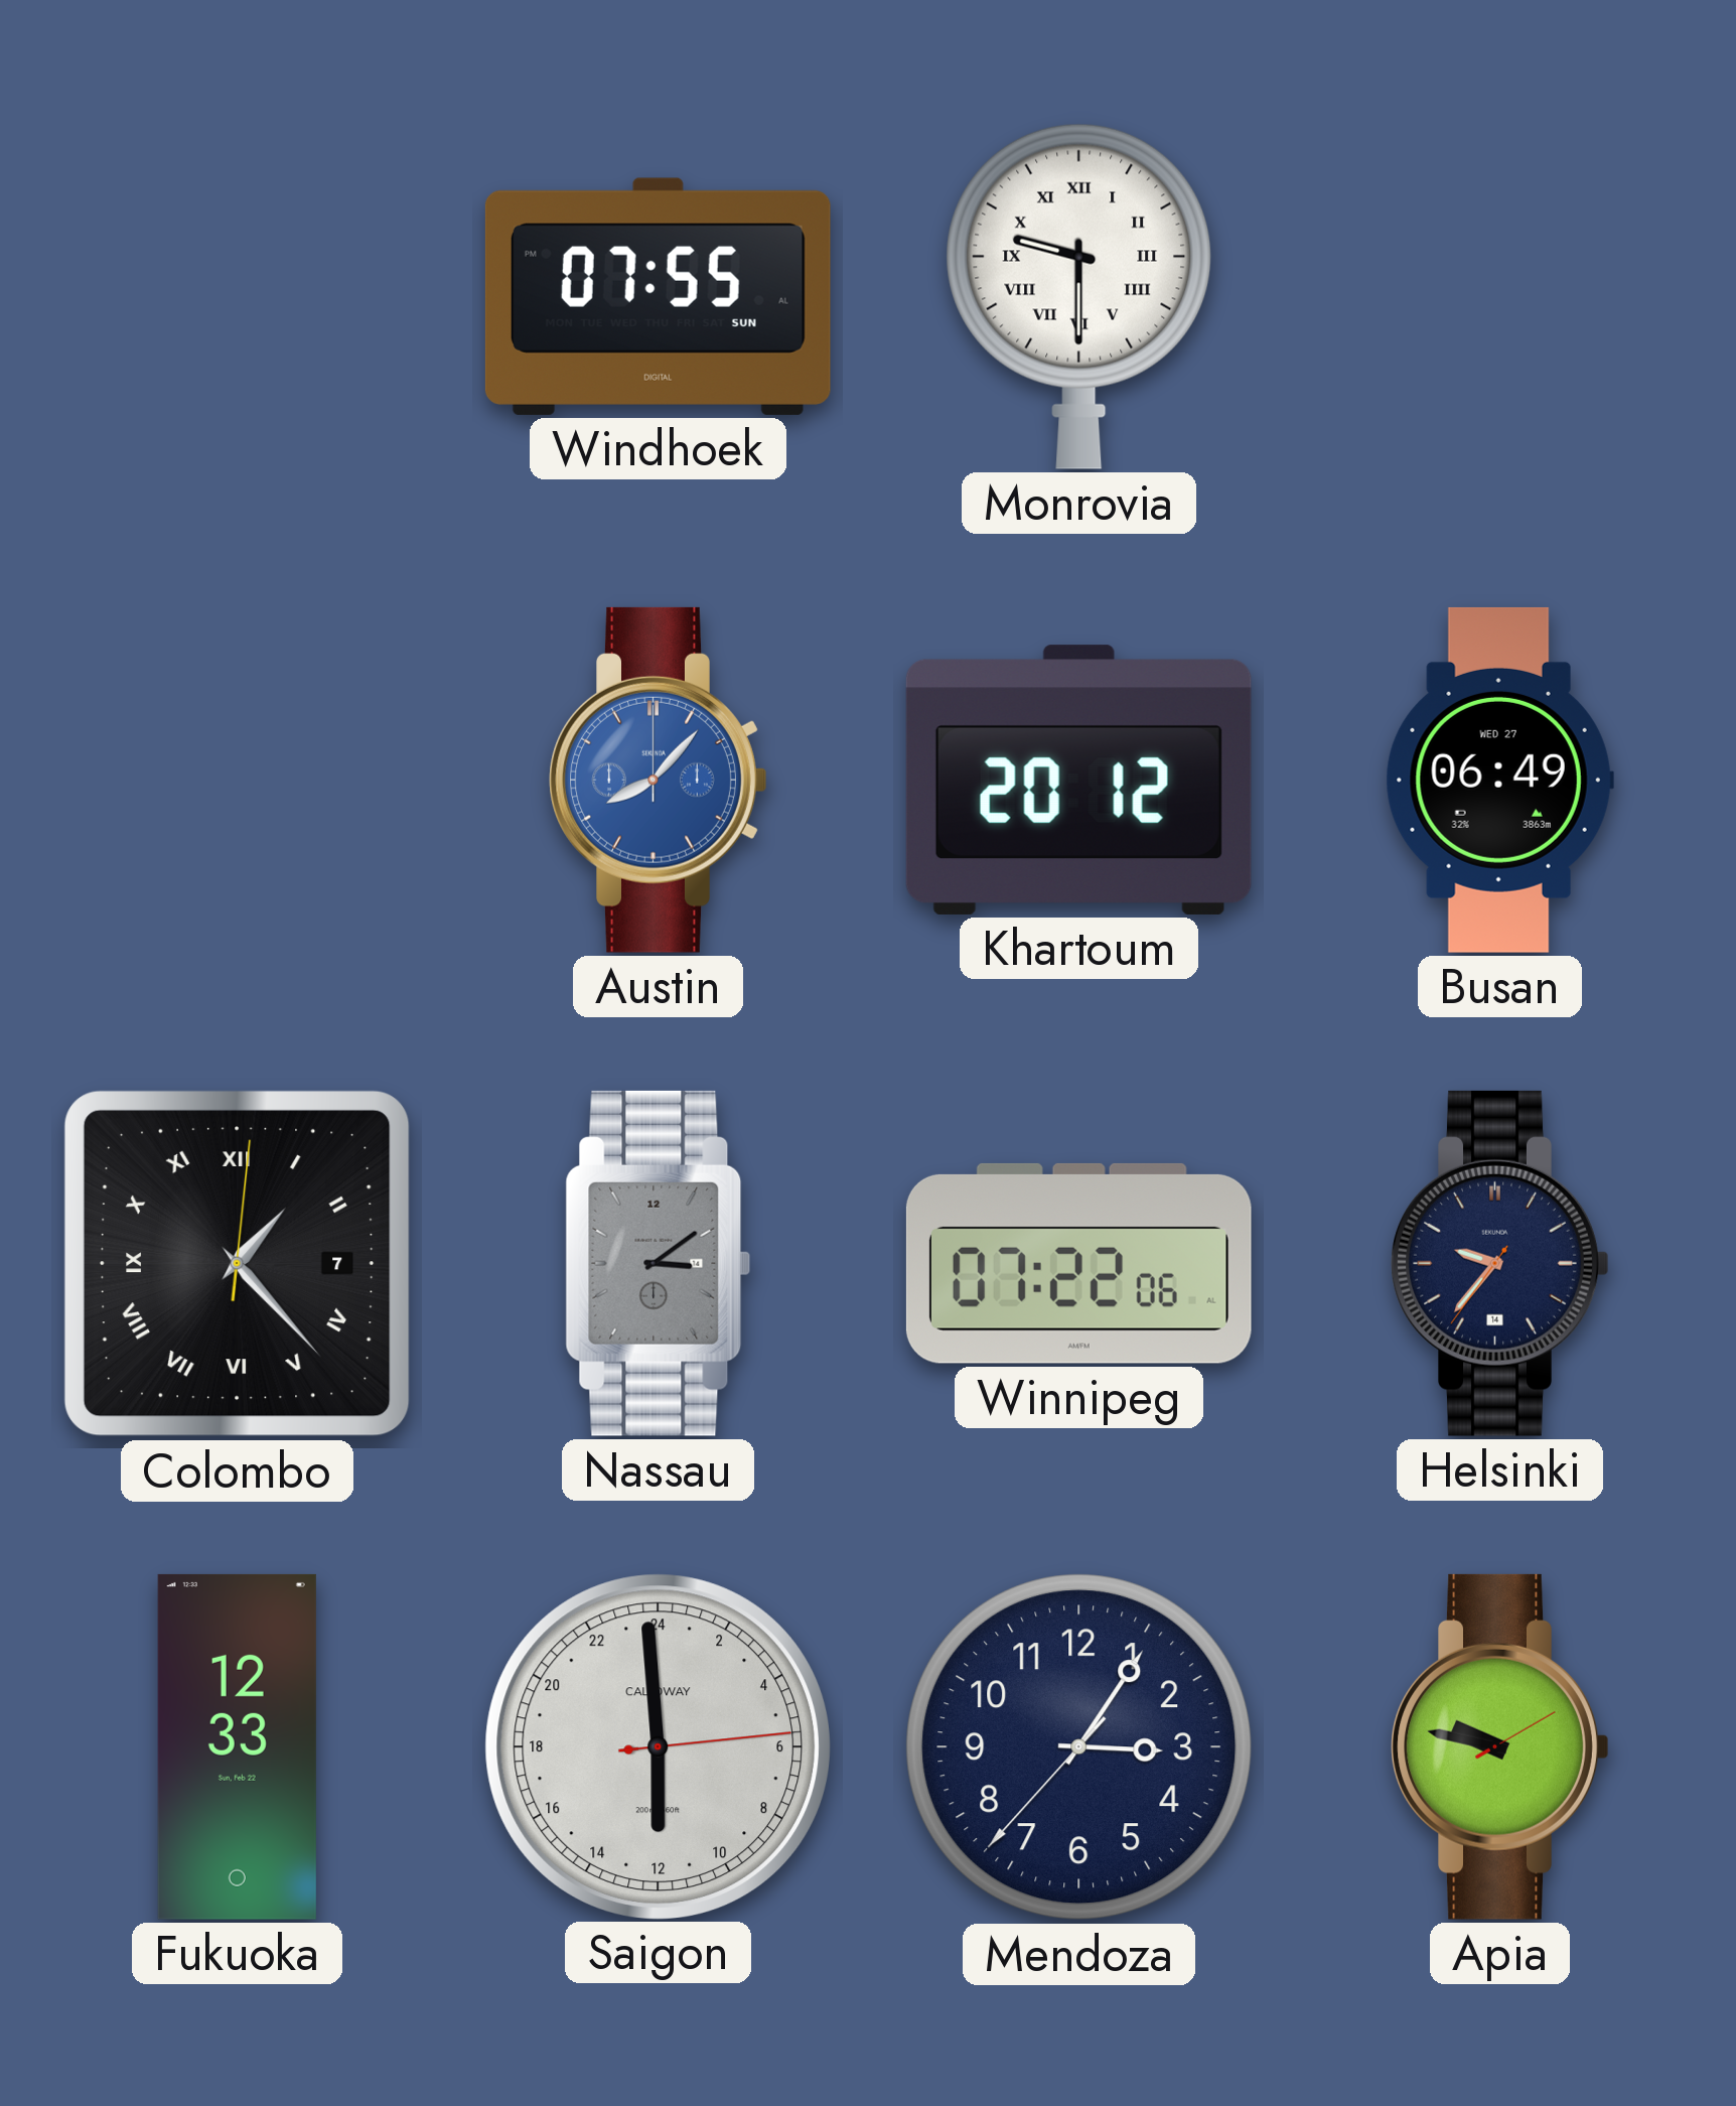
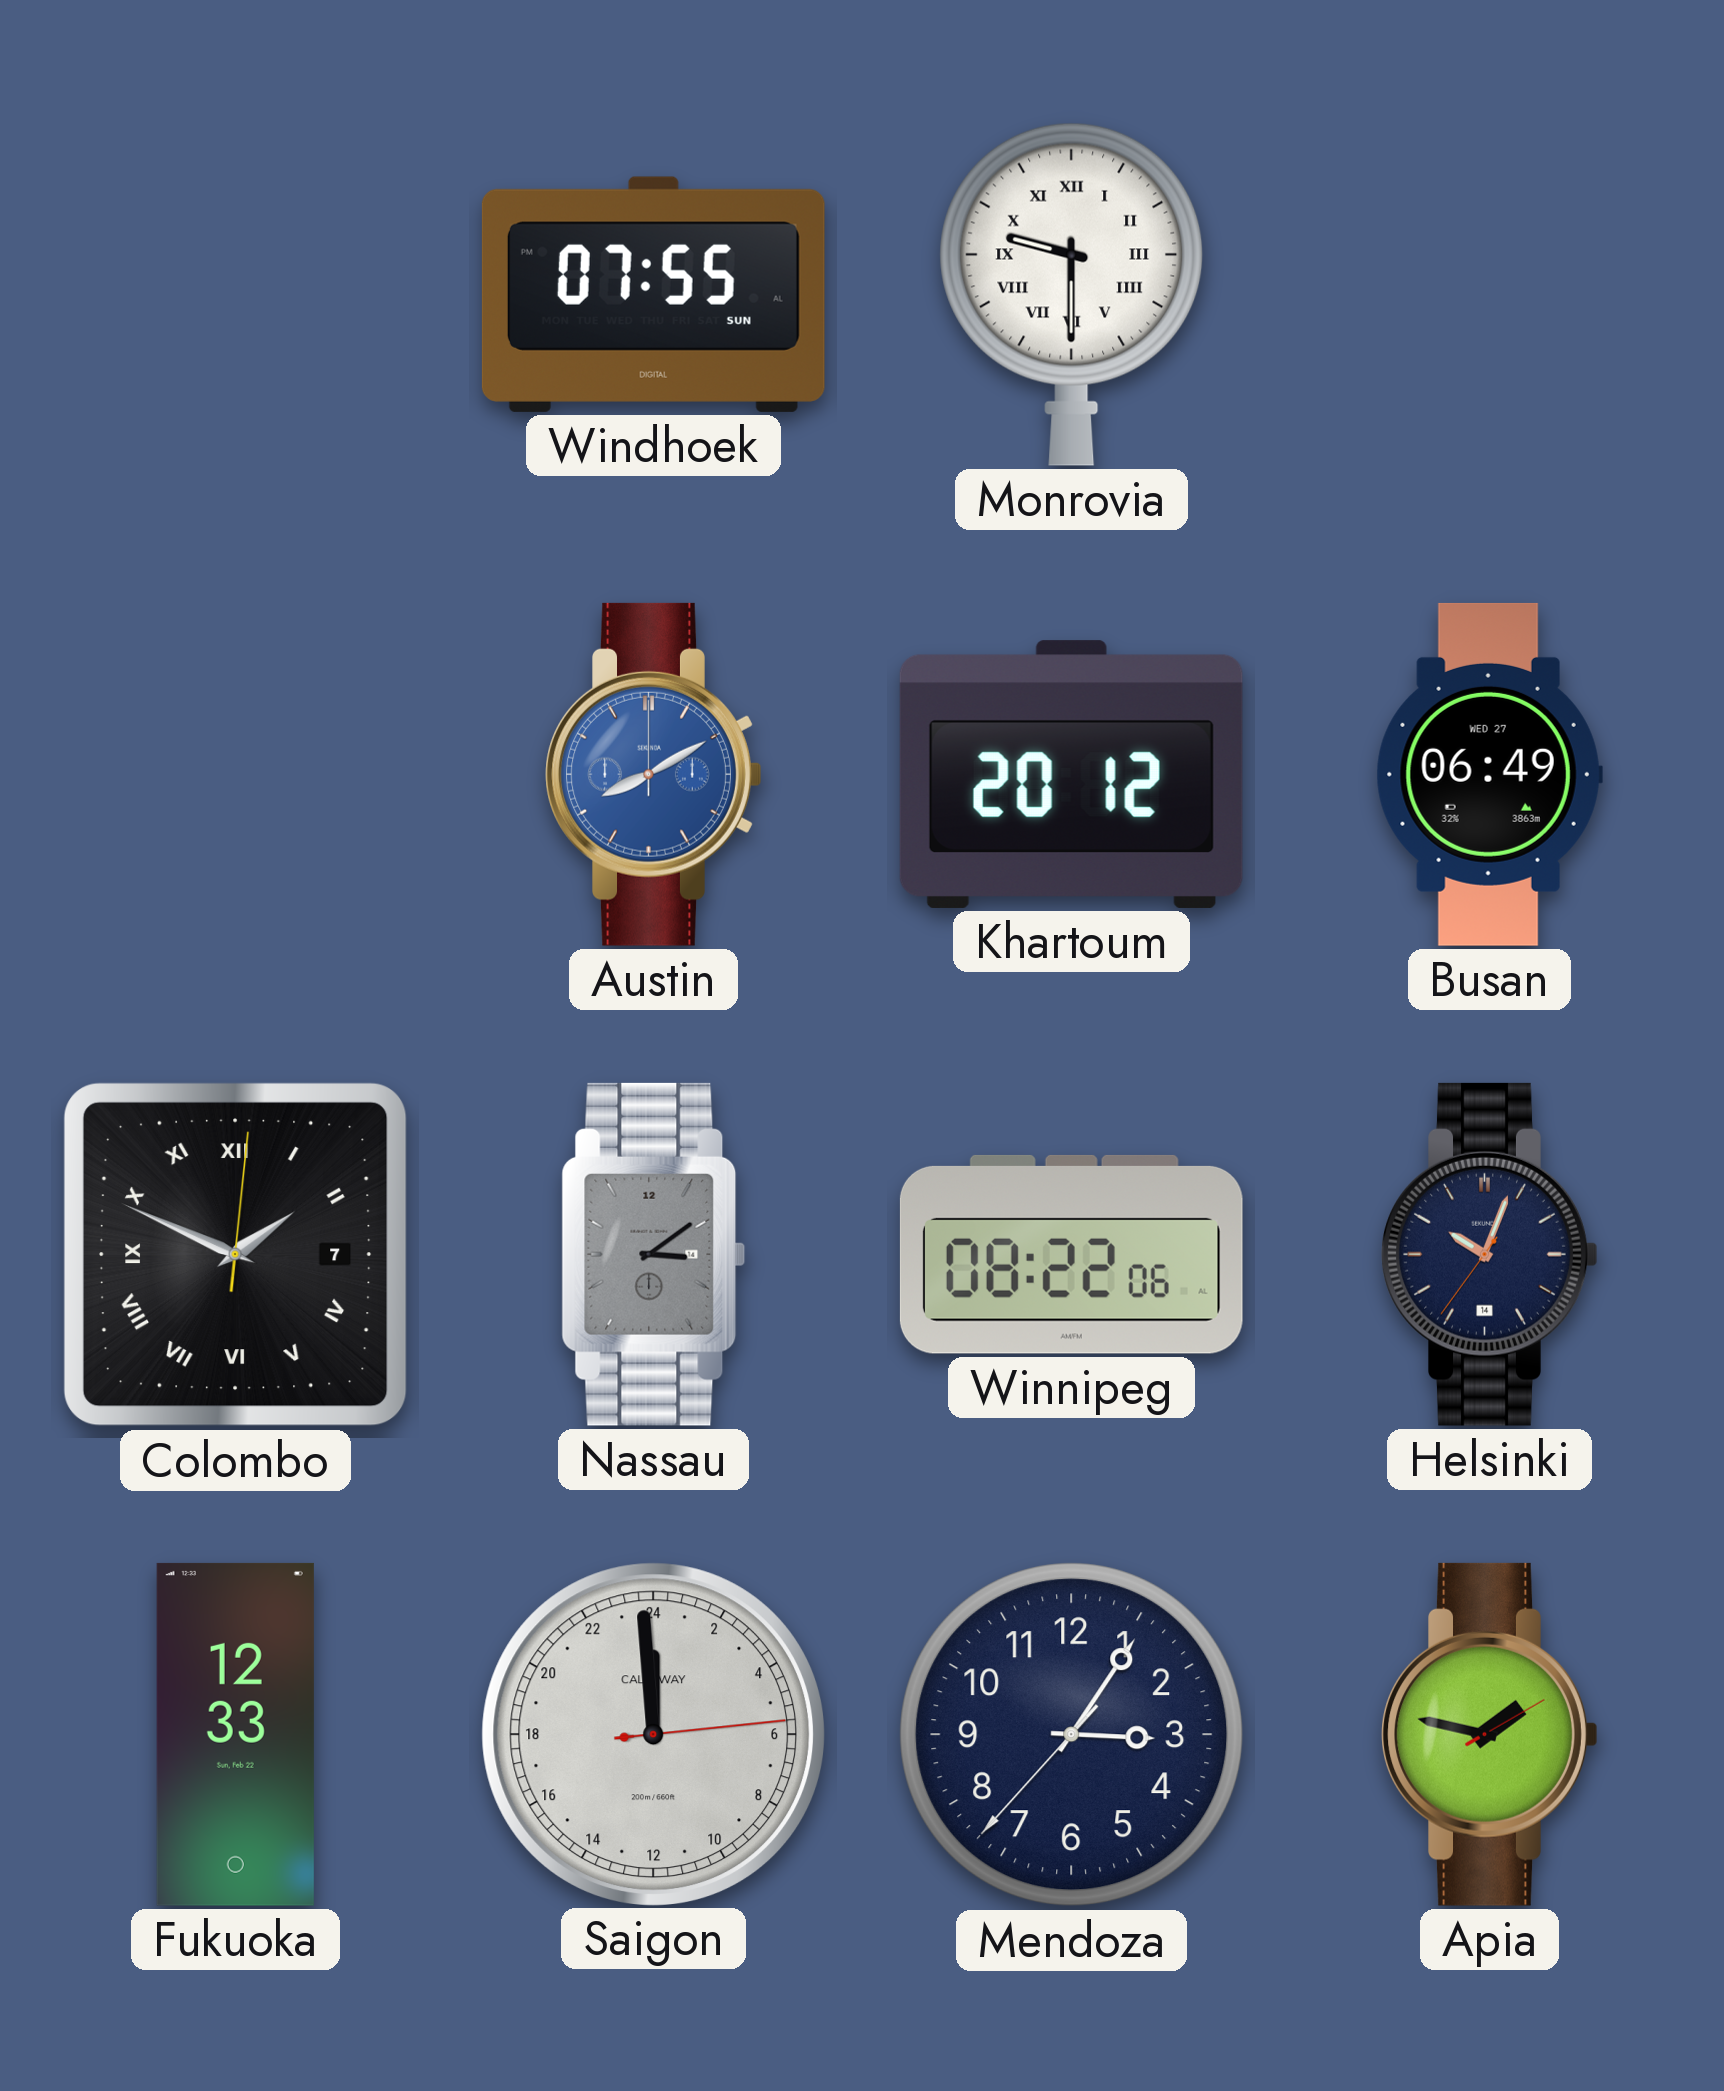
Austin: 8:07 -> 8:10
Colombo: 1:23 -> 1:49
Winnipeg: 07:22 -> 08:22
Helsinki: 9:36 -> 10:03
Saigon: 11:59 -> 23:59
Apia: 9:47 -> 1:47
